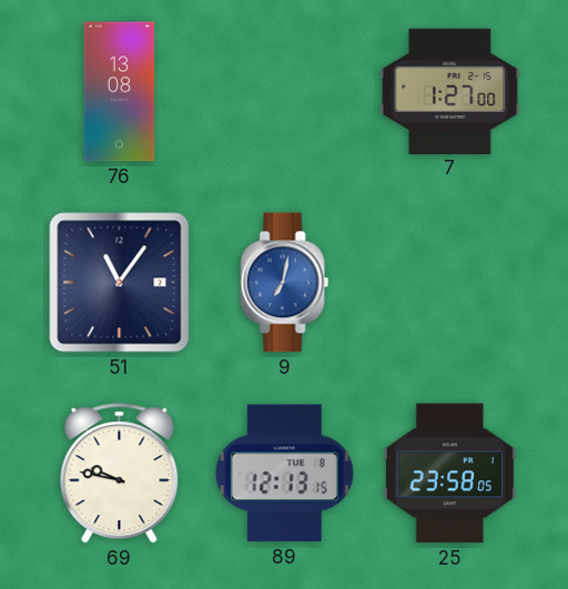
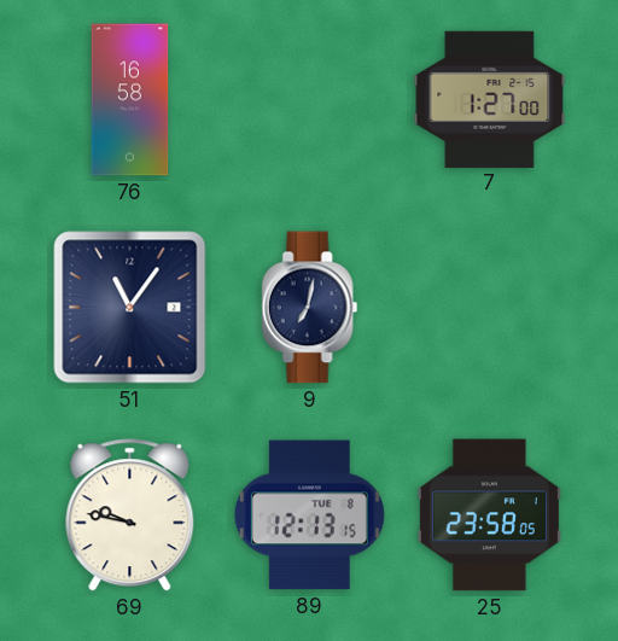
76: 13:08 -> 16:58
9 dial: blue -> navy
